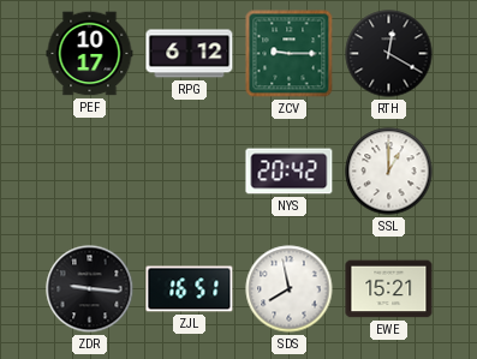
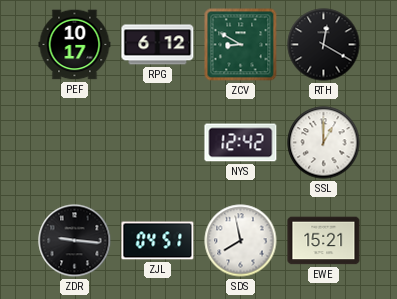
ZCV: 9:15 -> 8:50
NYS: 20:42 -> 12:42
ZJL: 16:51 -> 04:51
